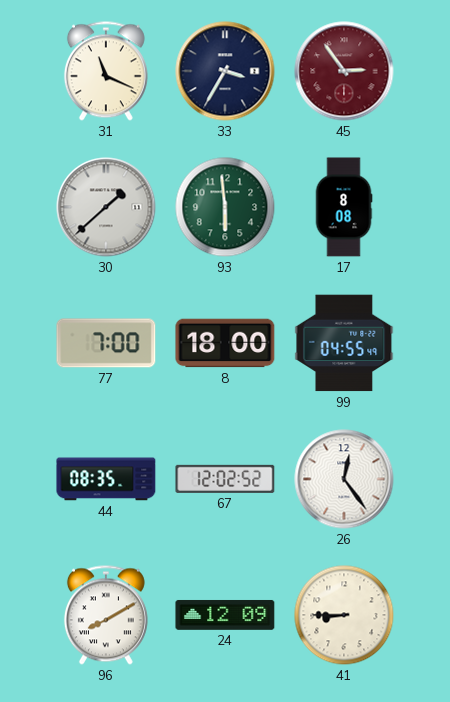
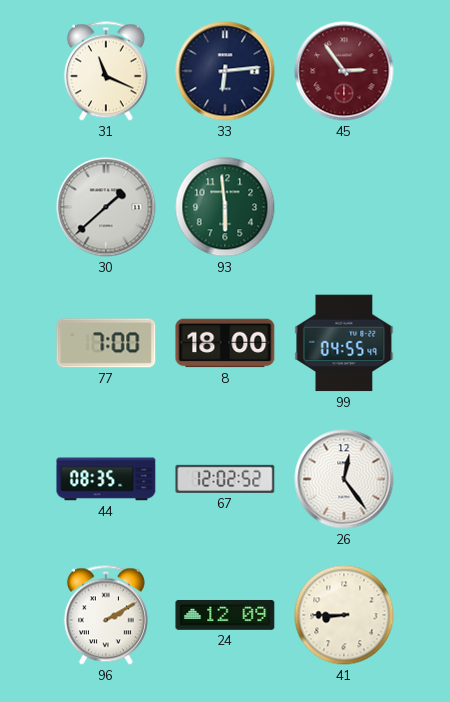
33: 3:35 -> 6:14
17: 8:08 -> none
96: 8:10 -> 2:10
